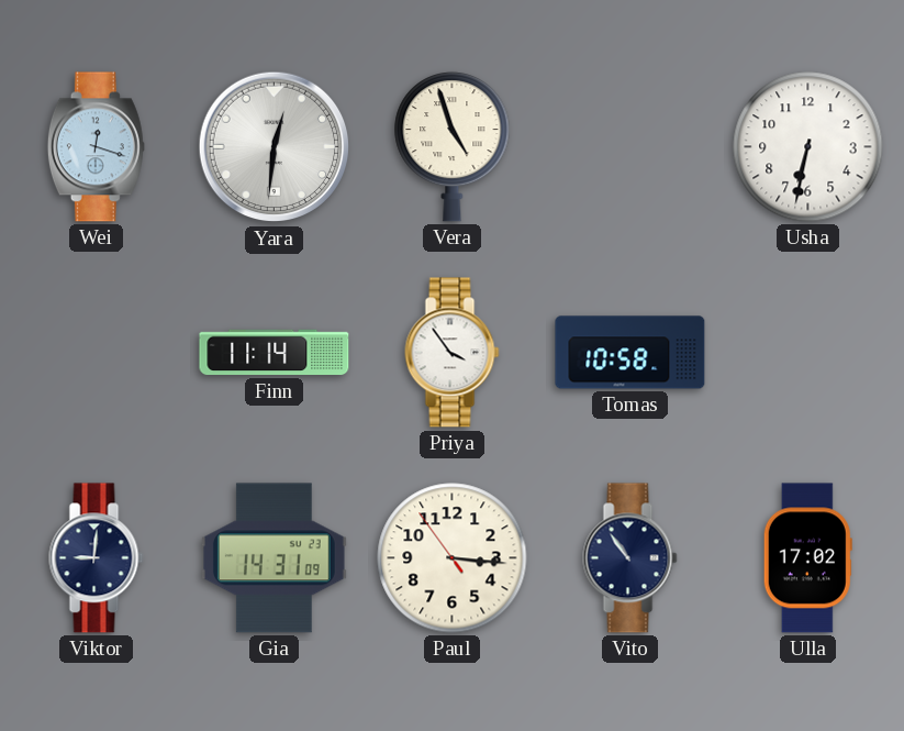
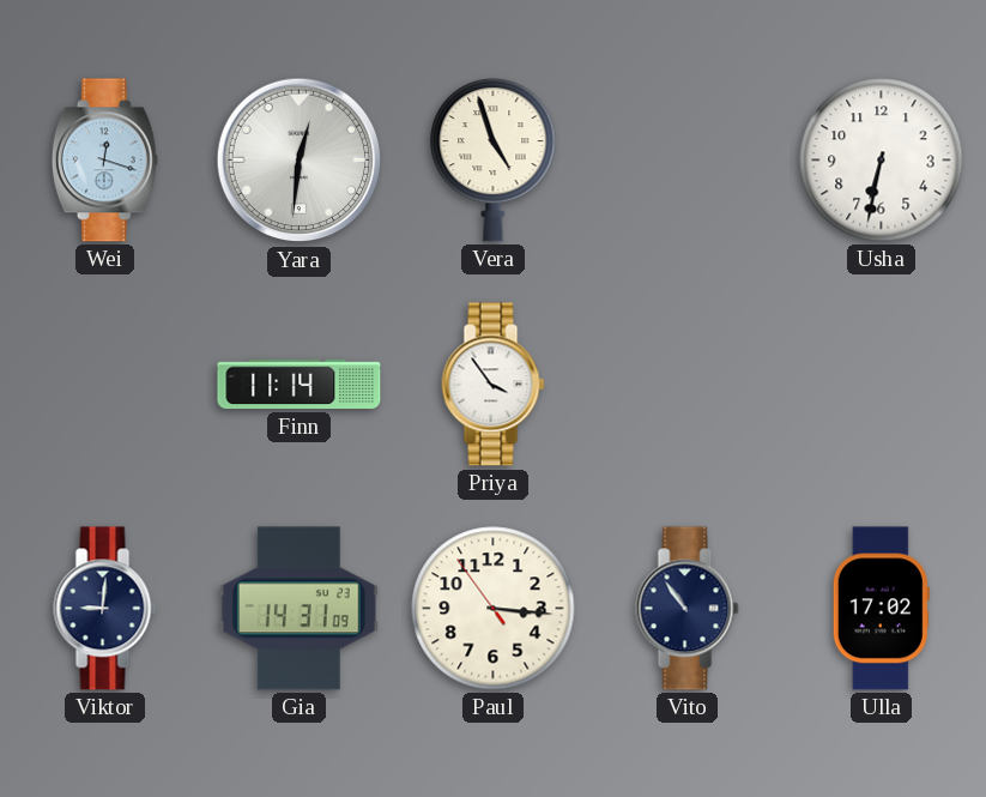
Tomas: 10:58 -> none
